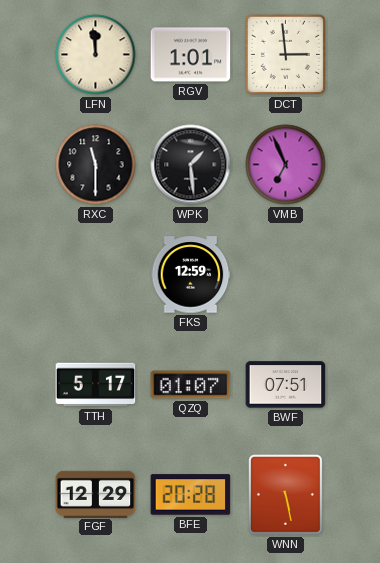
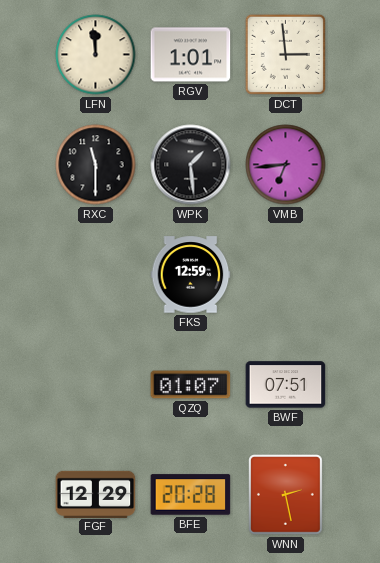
VMB: 6:56 -> 6:44
TTH: 5:17 -> none
WNN: 5:28 -> 2:28
